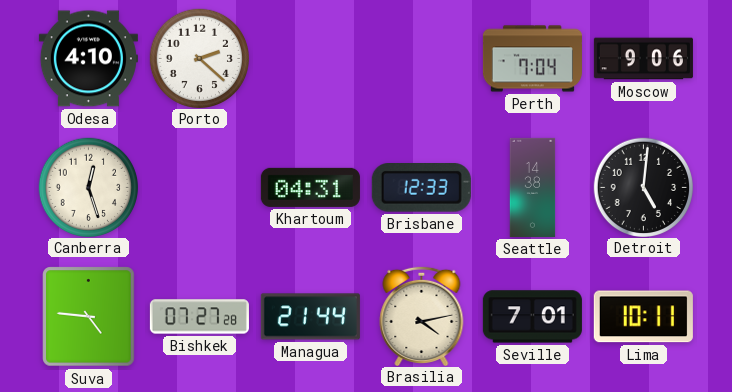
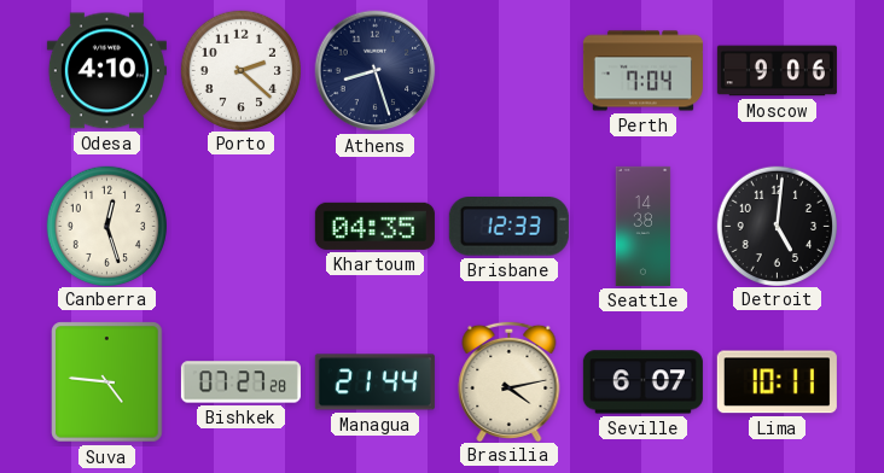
Athens: none -> 8:27
Khartoum: 04:31 -> 04:35
Seville: 7:01 -> 6:07
